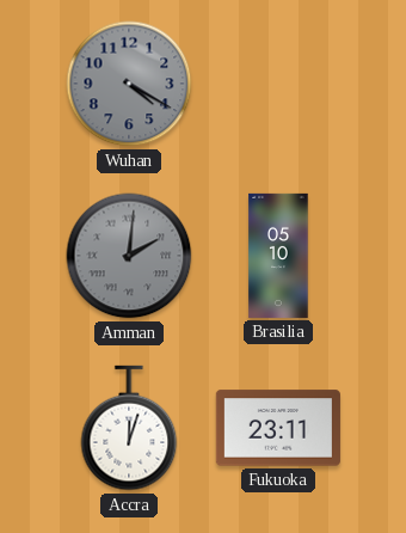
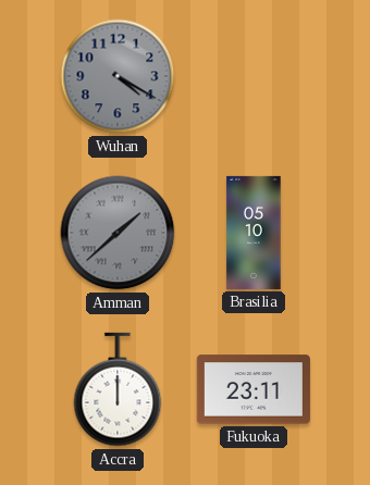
Amman: 2:01 -> 1:38
Accra: 12:03 -> 12:00
